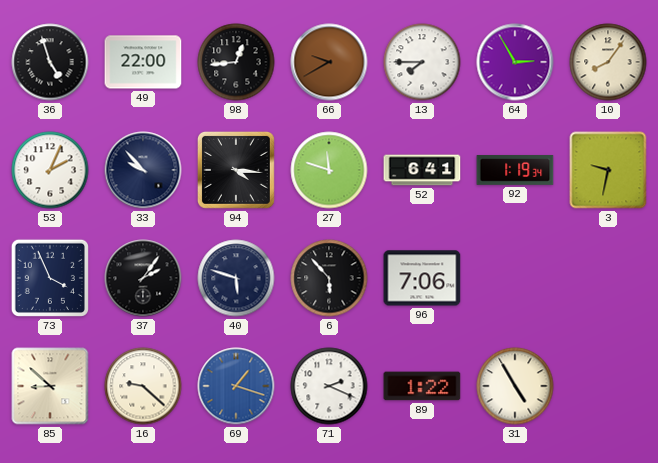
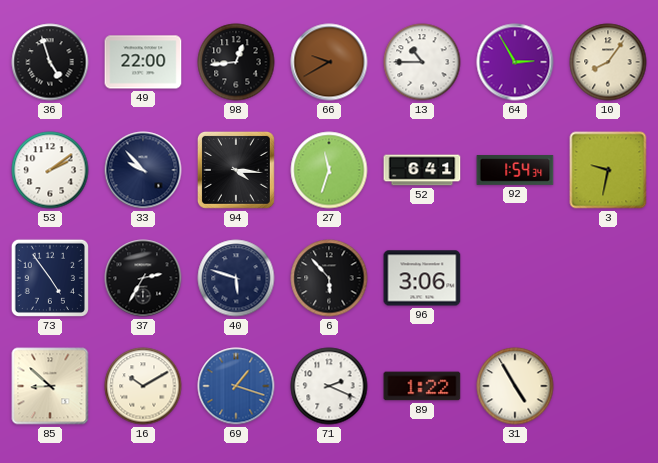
13: 7:45 -> 10:45
53: 2:04 -> 2:09
27: 11:48 -> 11:33
92: 1:19 -> 1:54
73: 3:56 -> 4:54
37: 2:06 -> 2:35
96: 7:06 -> 3:06
16: 9:22 -> 10:10
